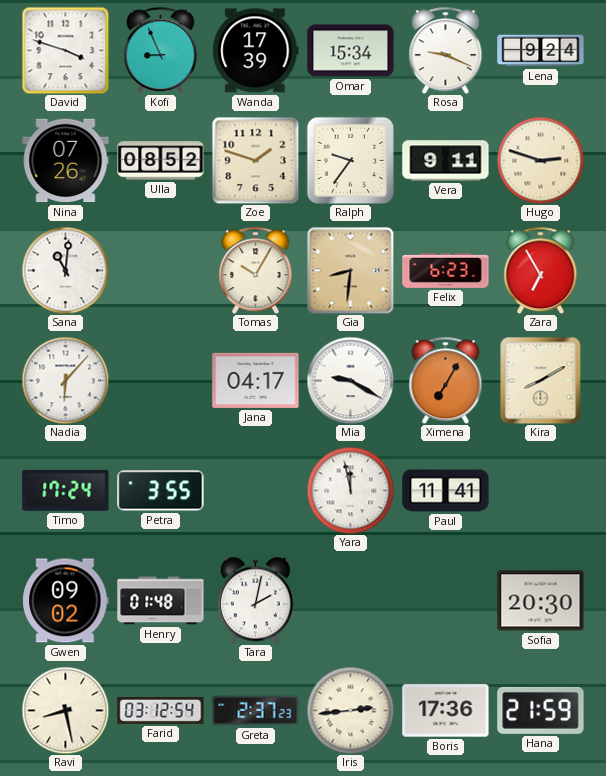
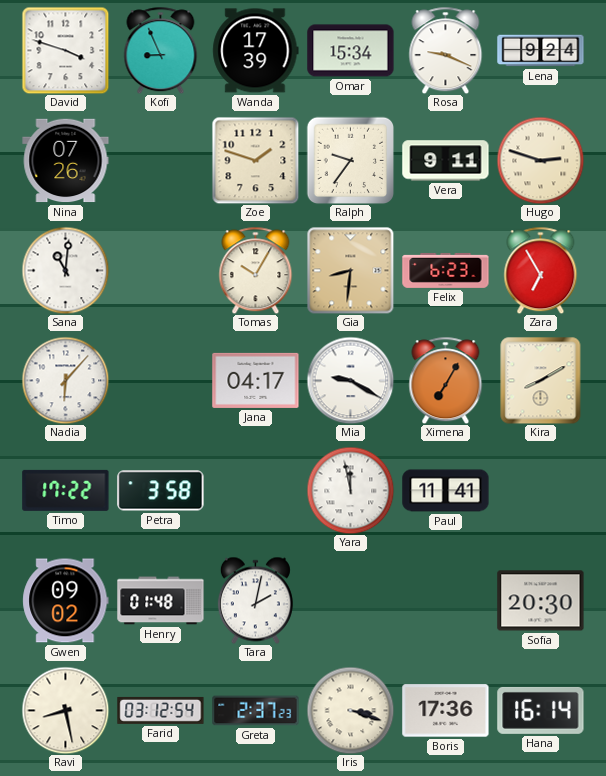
Ulla: 08:52 -> none
Timo: 17:24 -> 17:22
Petra: 3:55 -> 3:58
Iris: 2:44 -> 3:18
Hana: 21:59 -> 16:14
